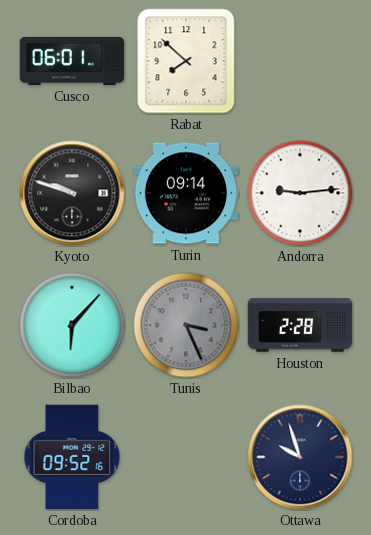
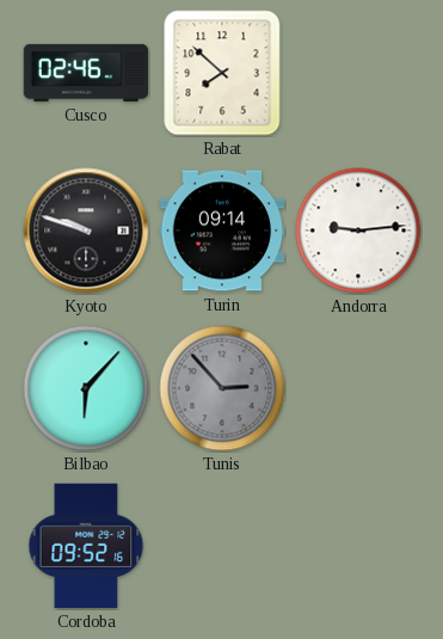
Cusco: 06:01 -> 02:46
Tunis: 3:26 -> 2:53
Houston: 2:28 -> none
Ottawa: 9:57 -> none
